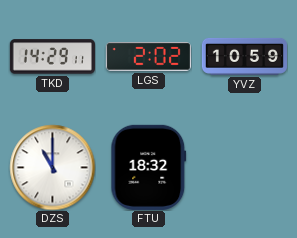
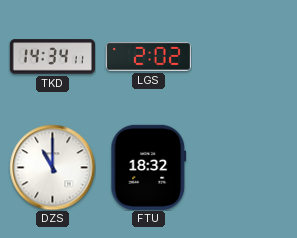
TKD: 14:29 -> 14:34
YVZ: 10:59 -> none
